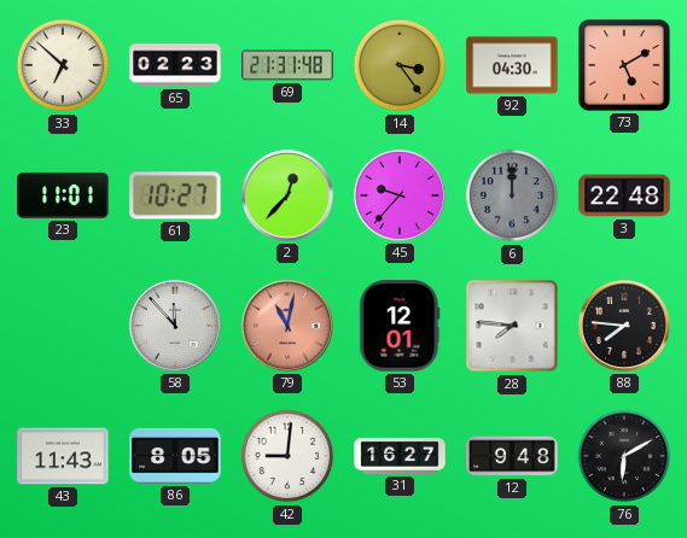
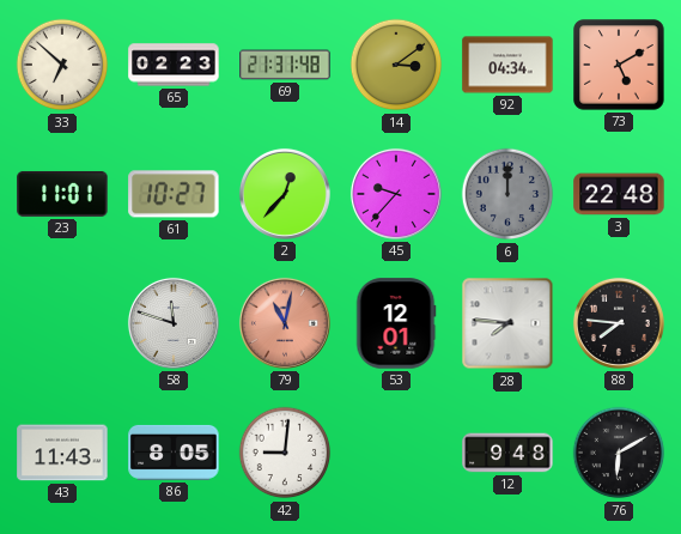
14: 3:24 -> 3:09
92: 04:30 -> 04:34
58: 11:53 -> 11:48
31: 16:27 -> none
